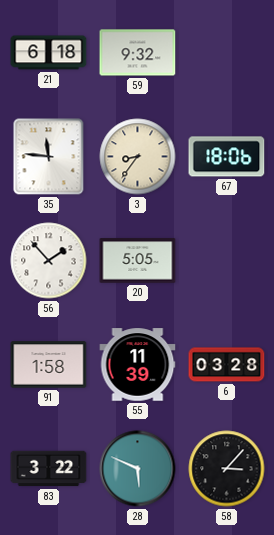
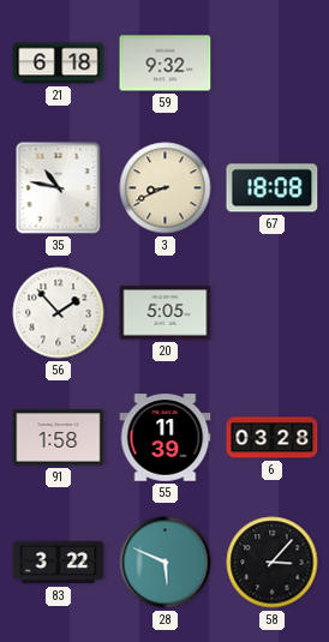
35: 11:46 -> 10:47
3: 8:36 -> 8:41
67: 18:06 -> 18:08
